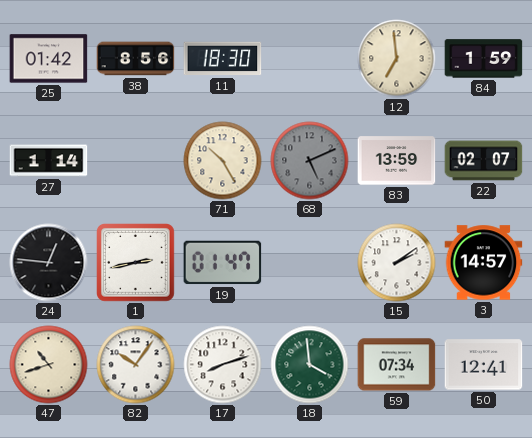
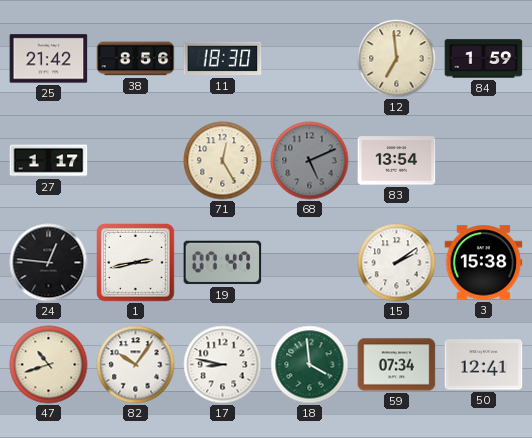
25: 01:42 -> 21:42
27: 1:14 -> 1:17
71: 10:25 -> 12:25
83: 13:59 -> 13:54
22: 02:07 -> none
19: 01:47 -> 07:47
3: 14:57 -> 15:38
17: 8:12 -> 8:47
